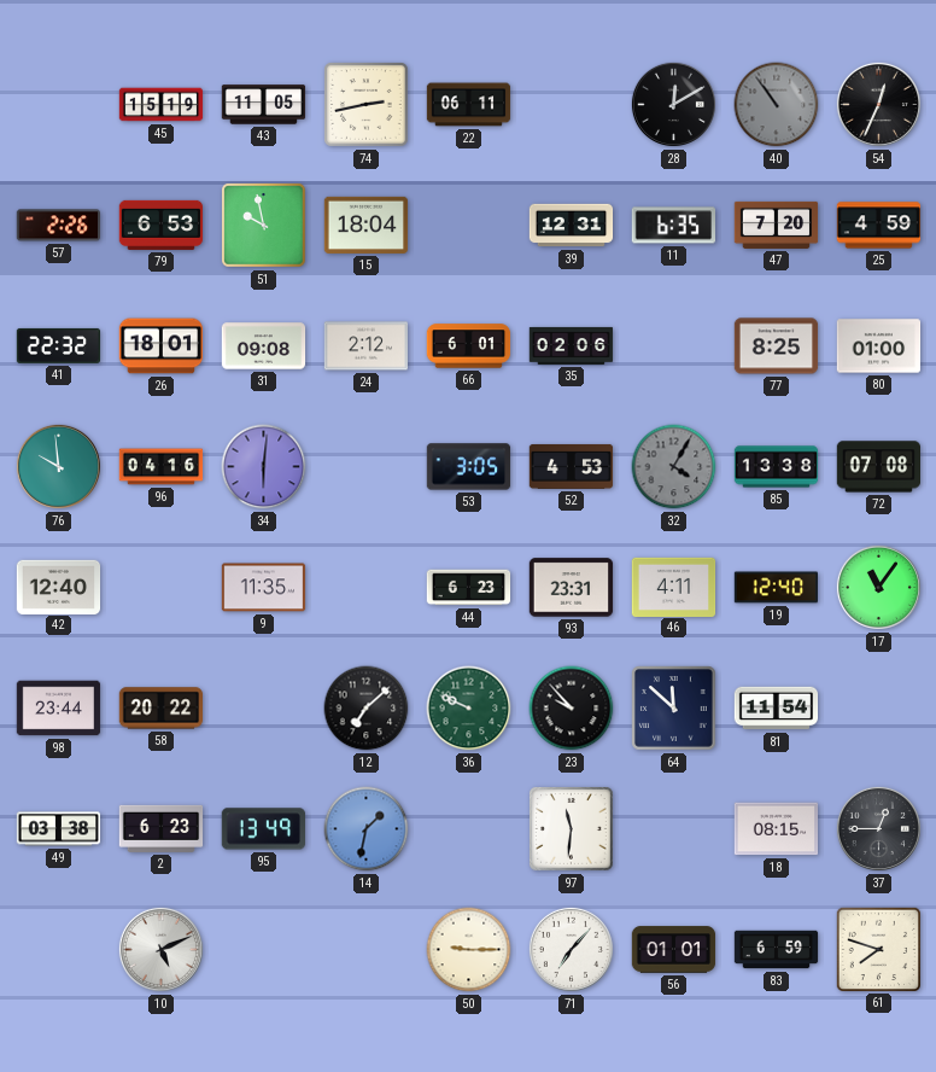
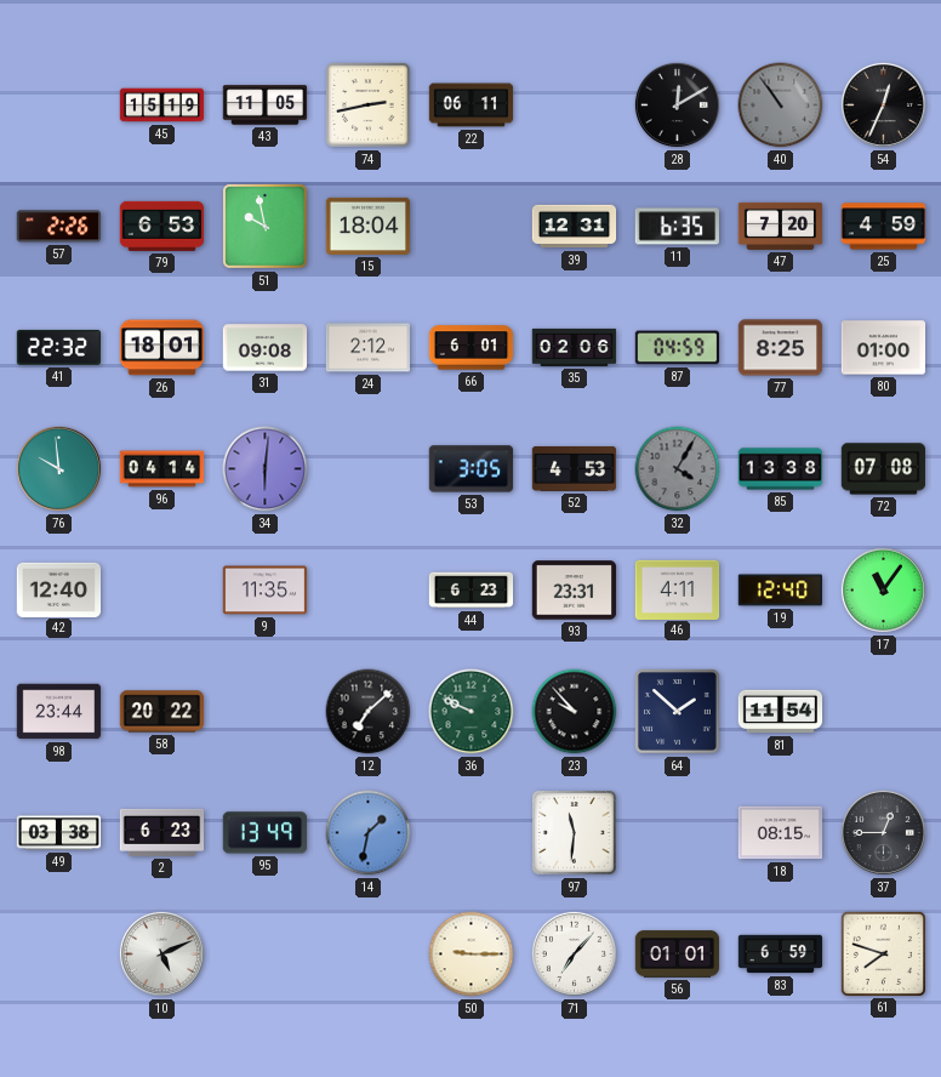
87: none -> 04:59
96: 04:16 -> 04:14
64: 11:52 -> 1:52
